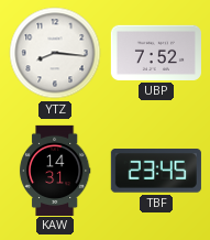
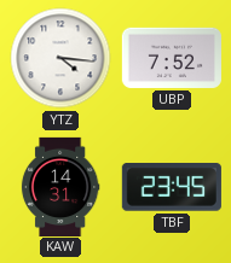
YTZ: 8:16 -> 4:16
